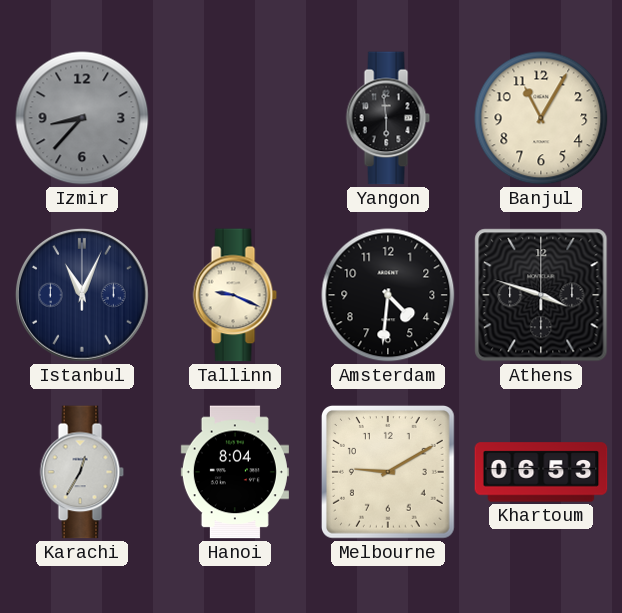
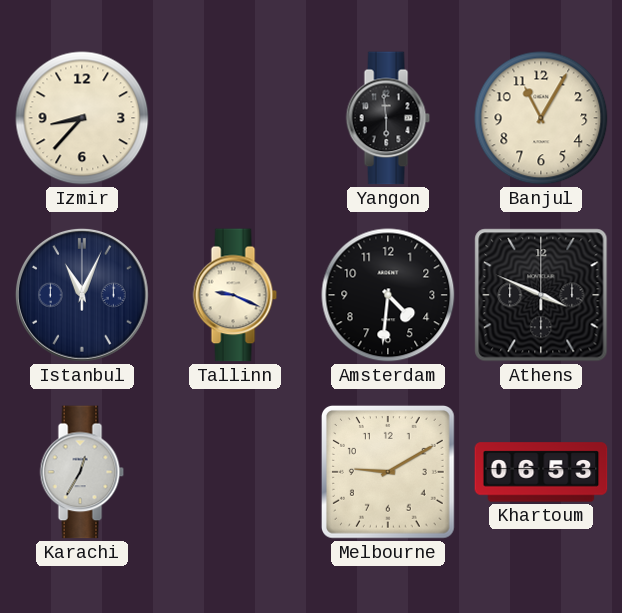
Izmir dial: grey -> cream
Athens: 3:48 -> 3:49
Hanoi: 8:04 -> none
